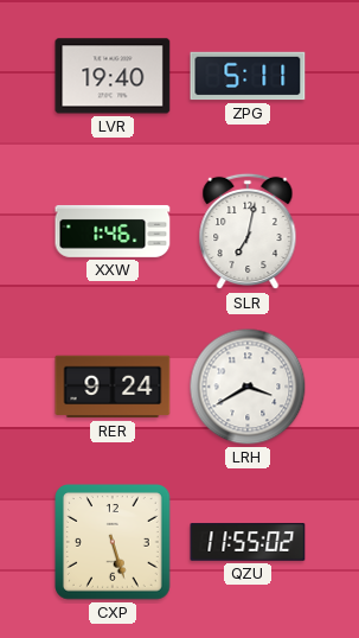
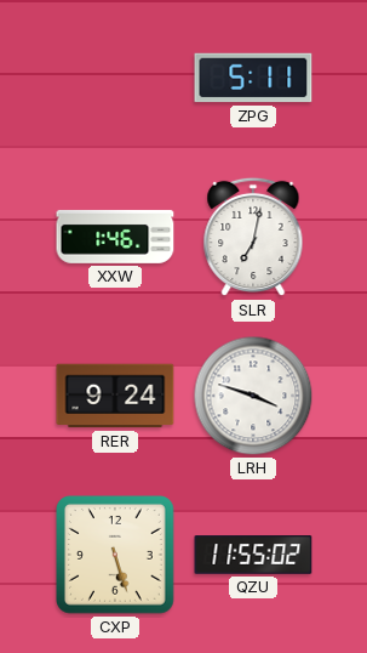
LVR: 19:40 -> none
LRH: 3:40 -> 3:48
